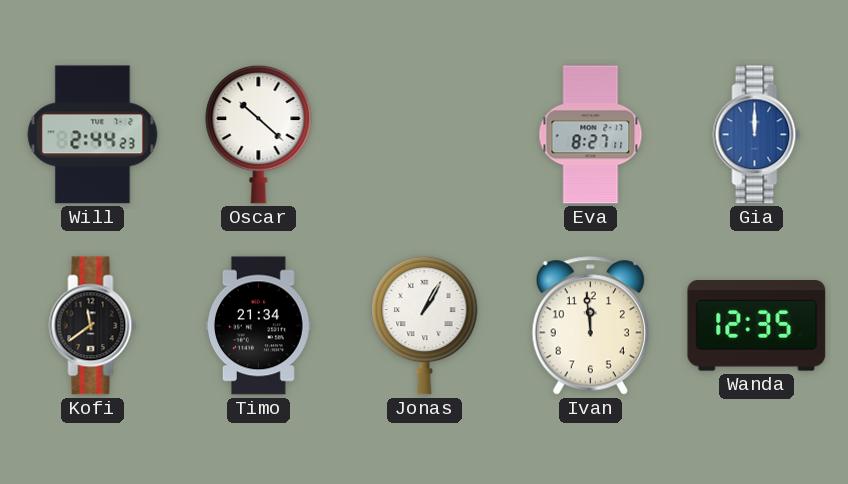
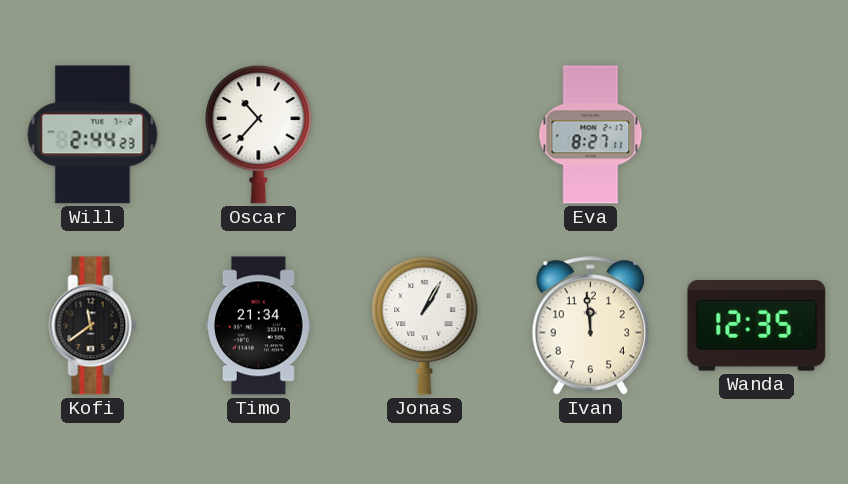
Oscar: 10:22 -> 10:37
Gia: 12:00 -> none
